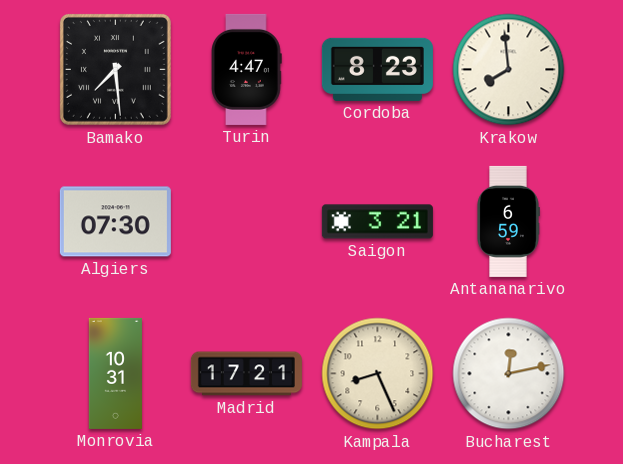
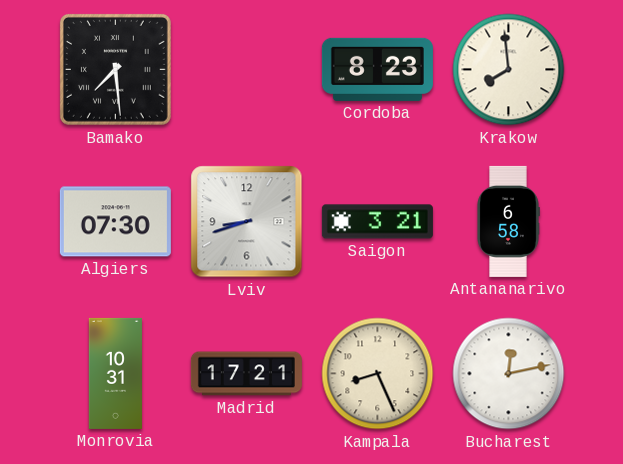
Turin: 4:47 -> none
Lviv: none -> 8:42
Antananarivo: 6:59 -> 6:58
